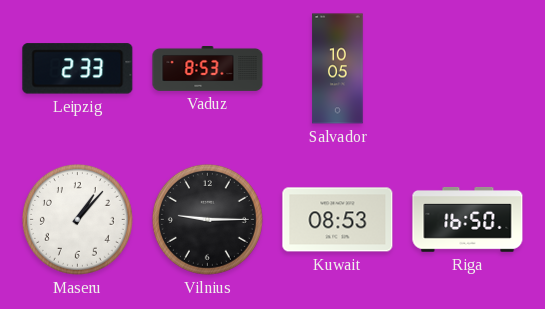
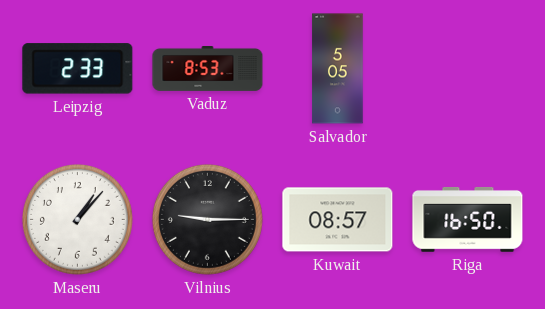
Salvador: 10:05 -> 5:05
Kuwait: 08:53 -> 08:57
